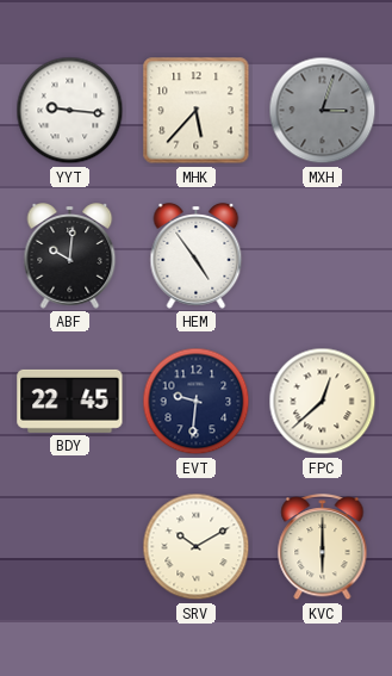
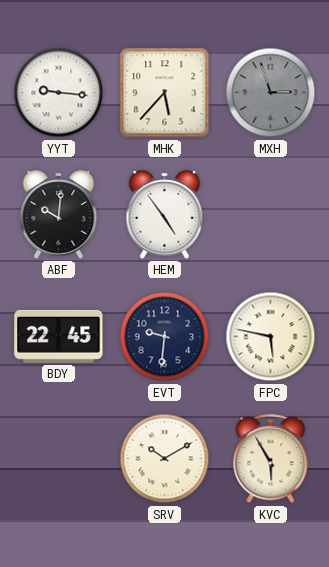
MXH: 3:03 -> 2:57
FPC: 12:38 -> 5:47
KVC: 6:00 -> 5:55
